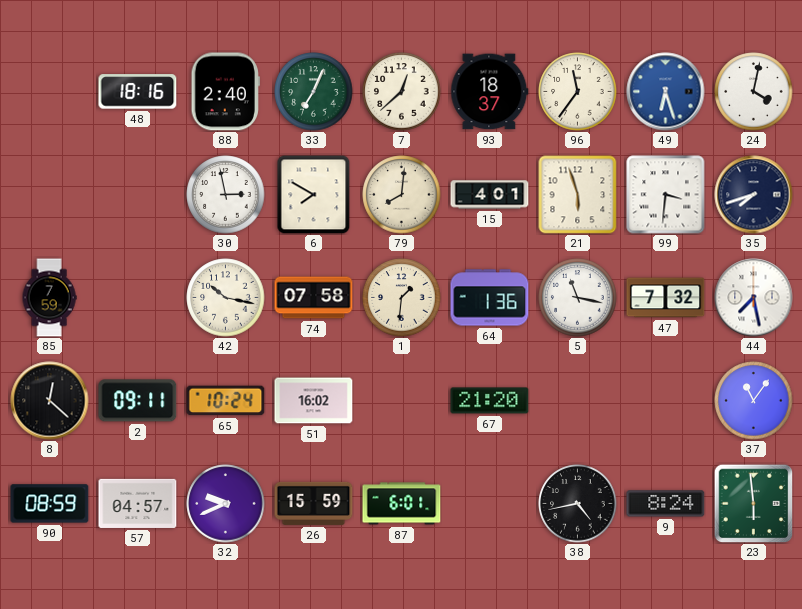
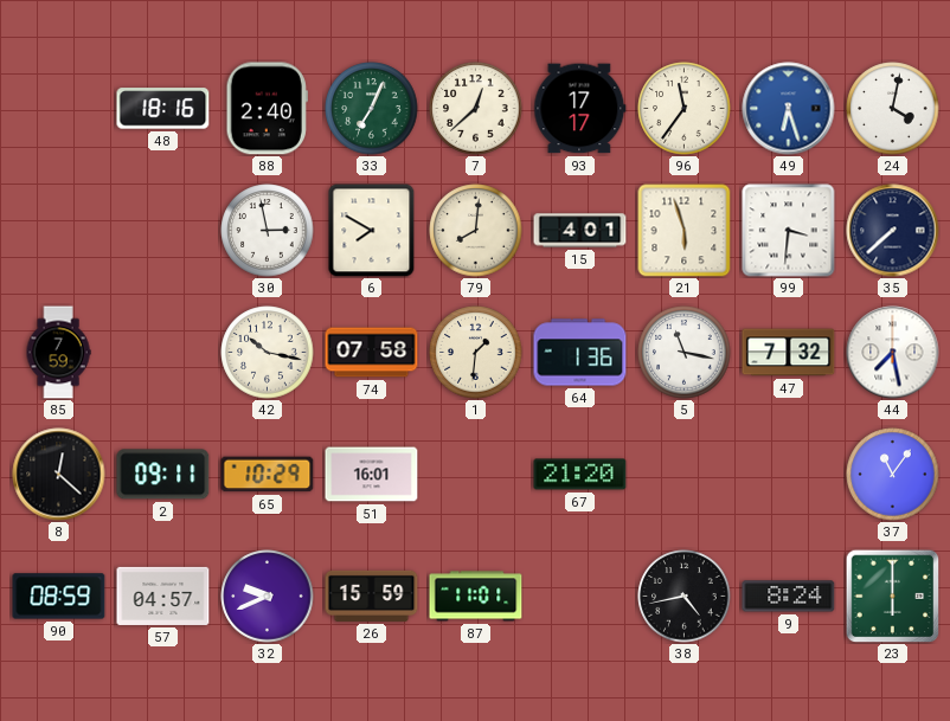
93: 18:37 -> 17:17
35: 7:42 -> 7:38
65: 10:24 -> 10:29
51: 16:02 -> 16:01
87: 6:01 -> 11:01
23: 5:59 -> 6:00
